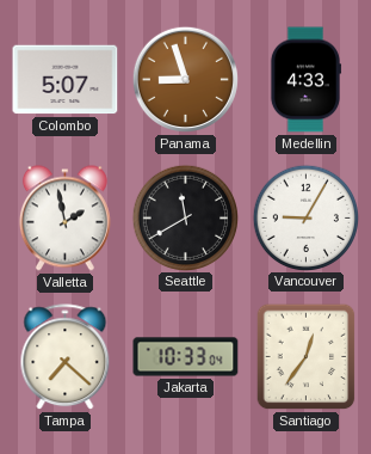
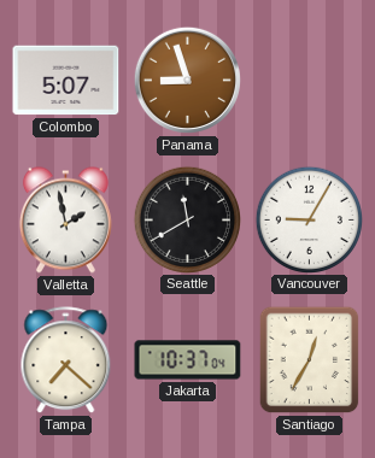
Medellin: 4:33 -> none
Jakarta: 10:33 -> 10:37
Santiago: 12:36 -> 12:35
